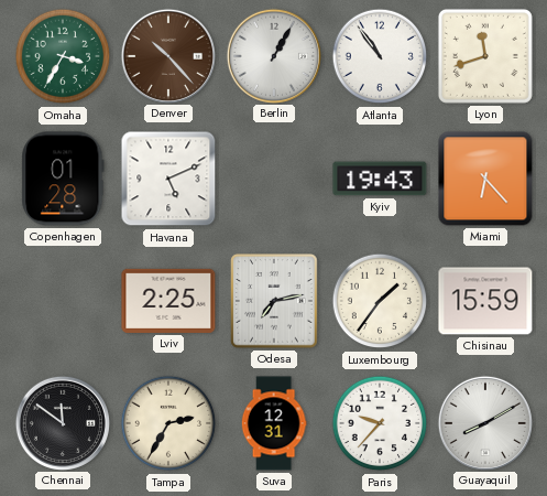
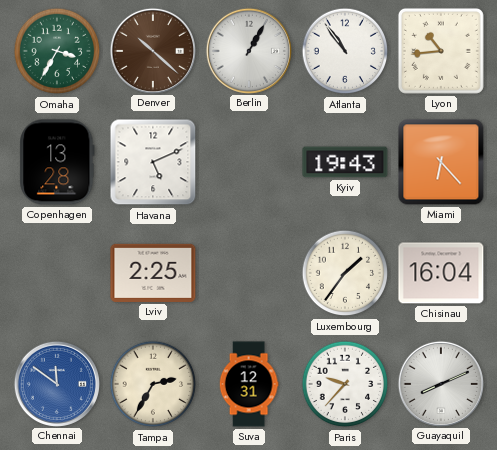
Denver: 10:23 -> 10:22
Lyon: 11:42 -> 10:44
Copenhagen: 01:28 -> 13:28
Odesa: 7:13 -> none
Chisinau: 15:59 -> 16:04
Chennai dial: black -> blue
Guayaquil: 8:10 -> 8:11
